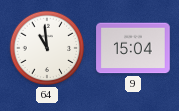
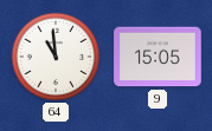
9: 15:04 -> 15:05
